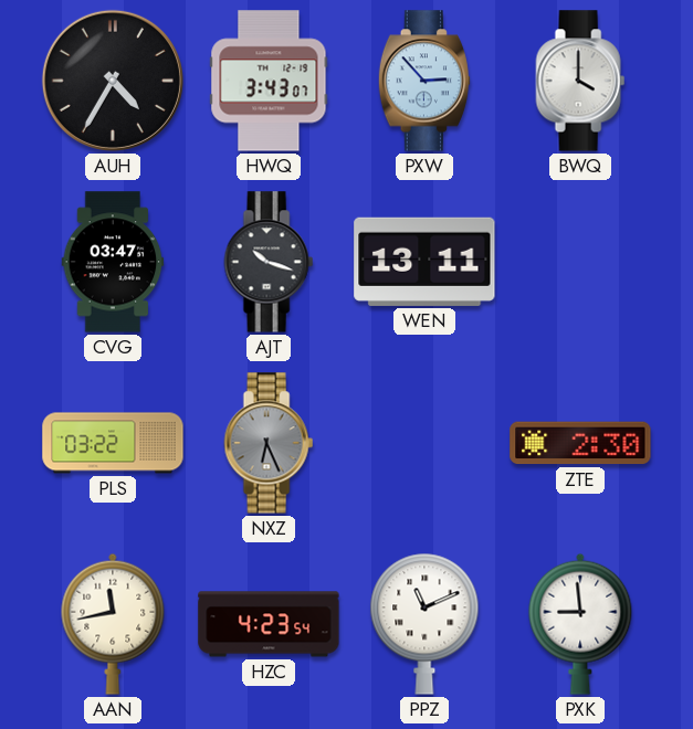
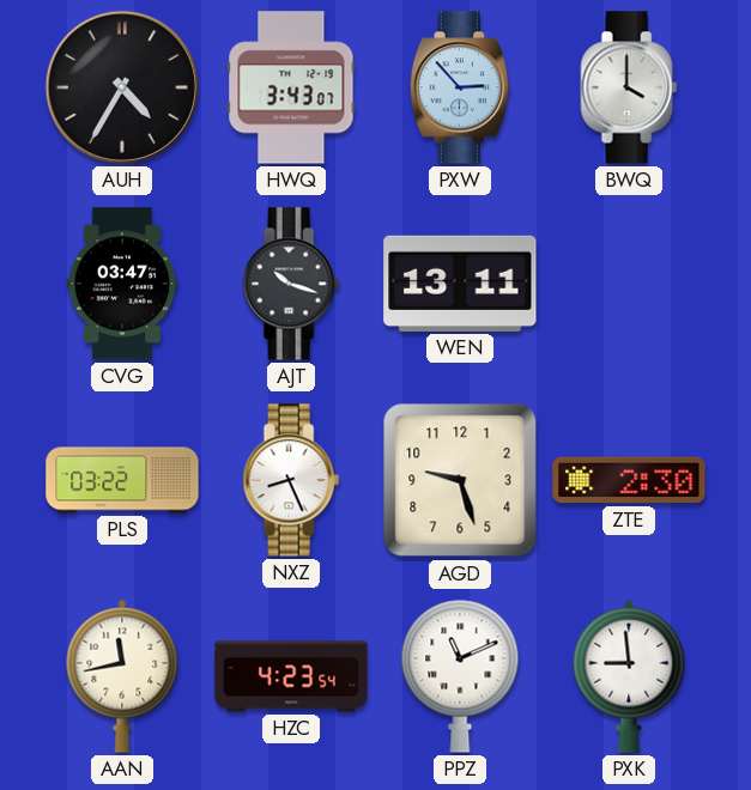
NXZ: 6:26 -> 8:26
NXZ dial: grey -> white
AGD: none -> 9:27
